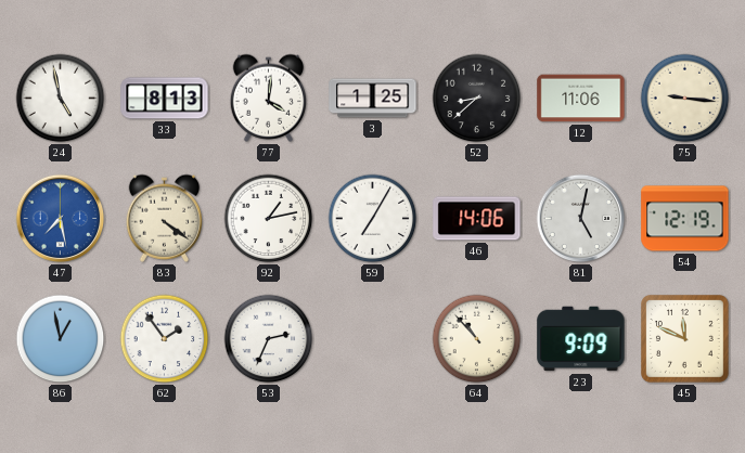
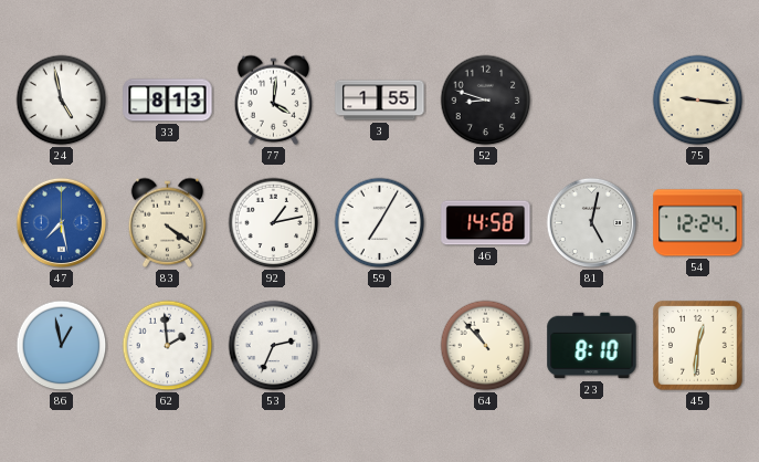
3: 1:25 -> 1:55
52: 8:38 -> 8:48
12: 11:06 -> none
46: 14:06 -> 14:58
54: 12:19 -> 12:24
62: 1:54 -> 1:59
23: 9:09 -> 8:10
45: 11:49 -> 12:31
